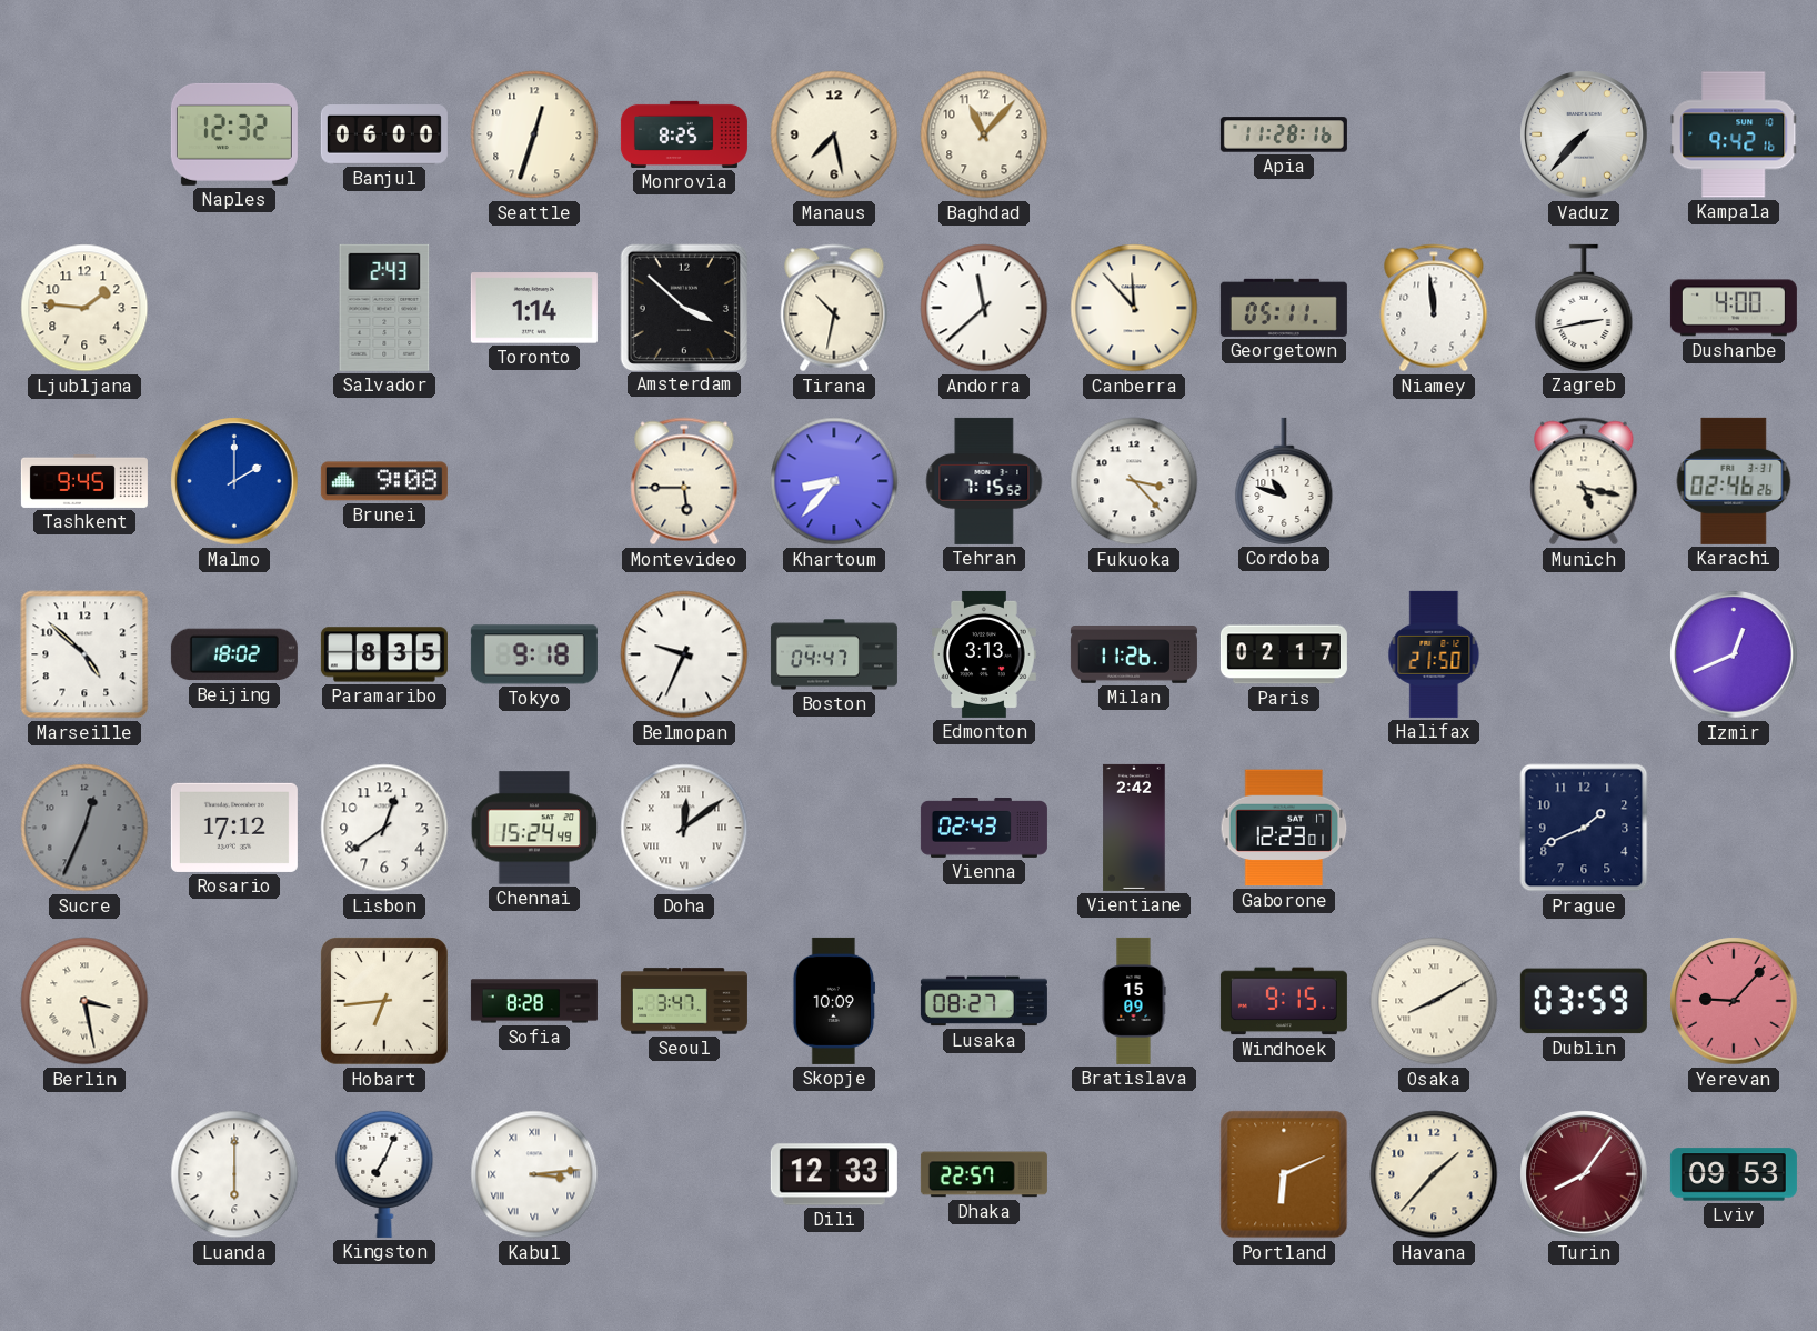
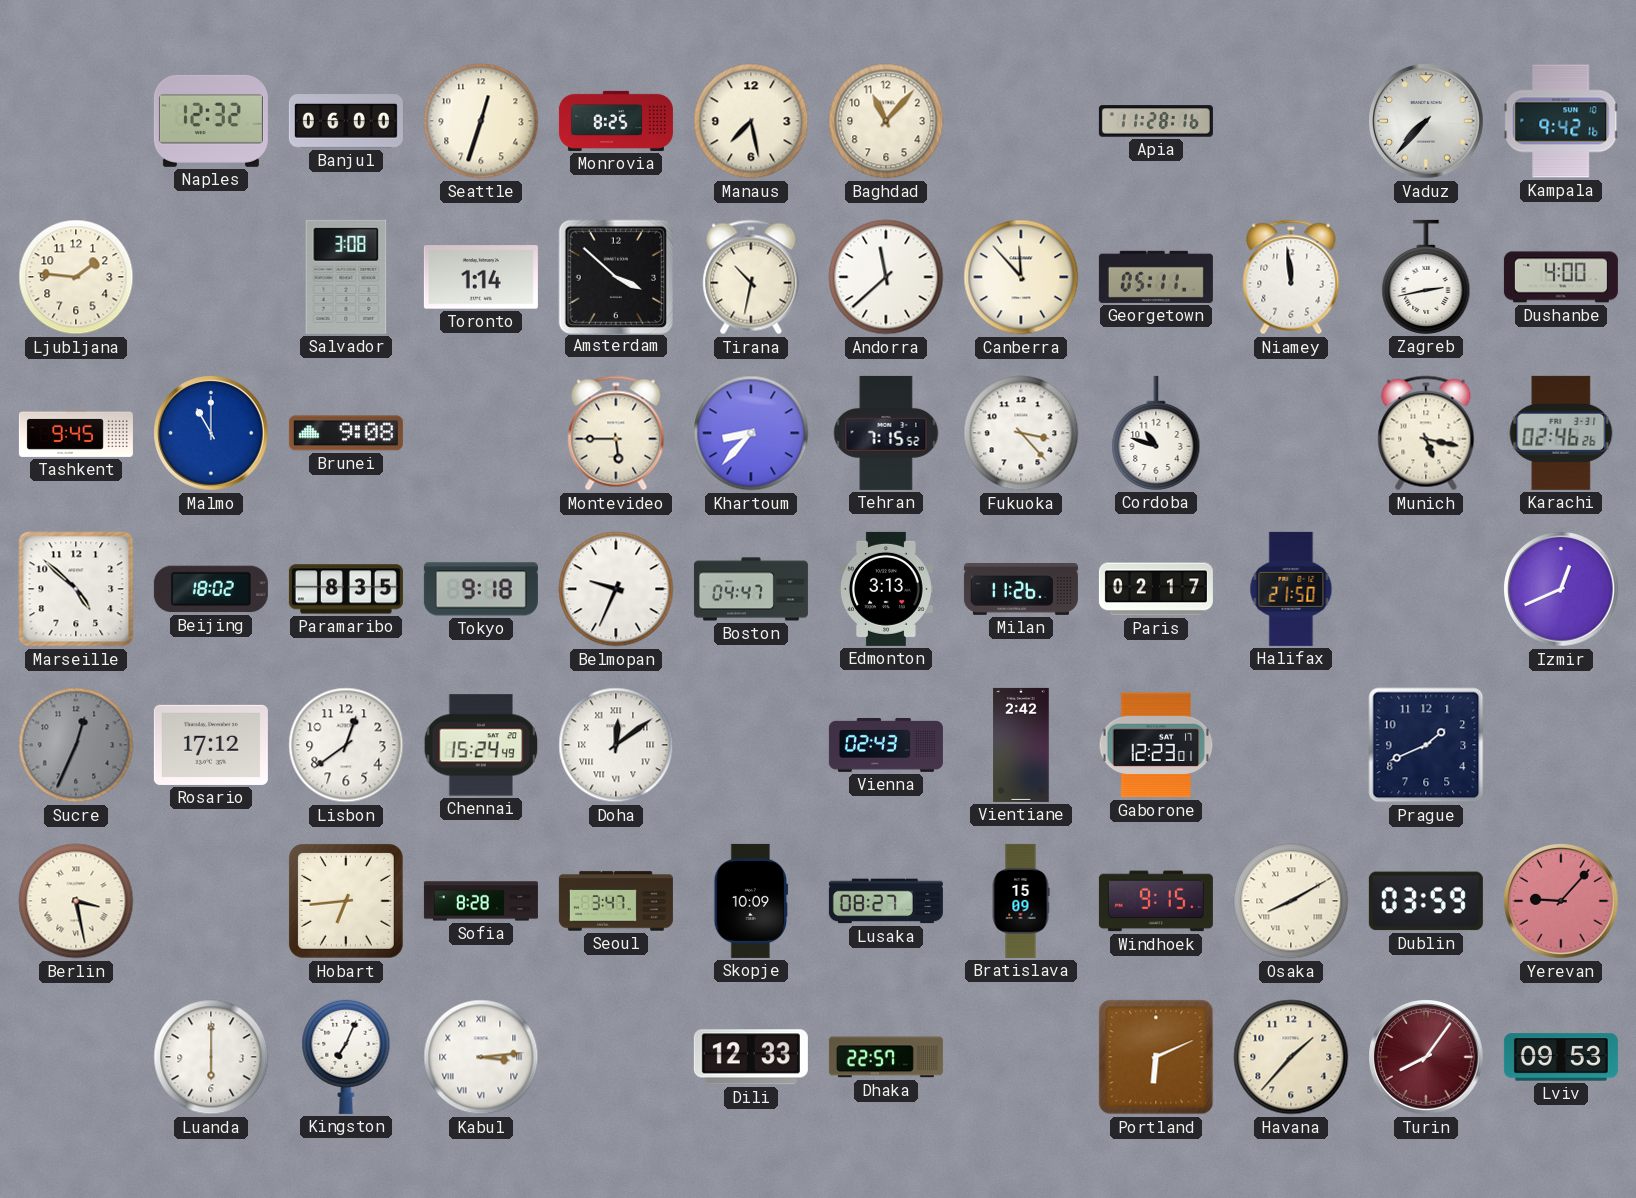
Salvador: 2:43 -> 3:08
Malmo: 2:00 -> 11:00
